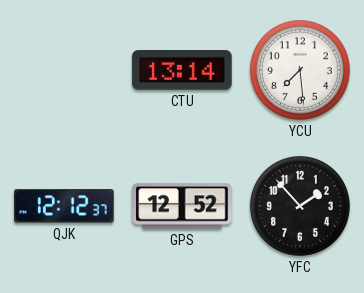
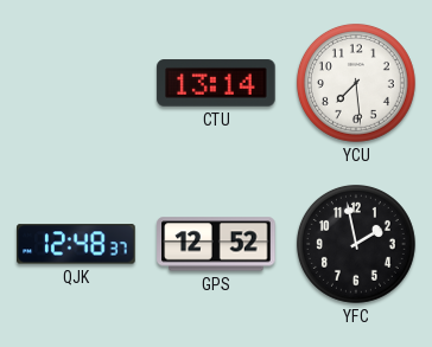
QJK: 12:12 -> 12:48
YFC: 1:53 -> 1:58
